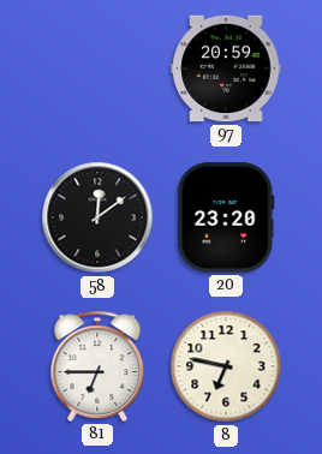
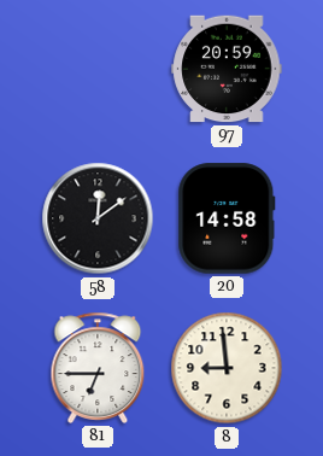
20: 23:20 -> 14:58
8: 6:47 -> 8:59
